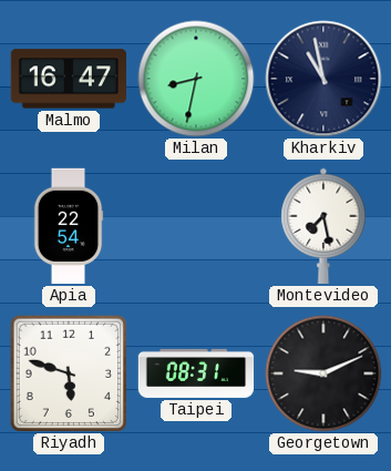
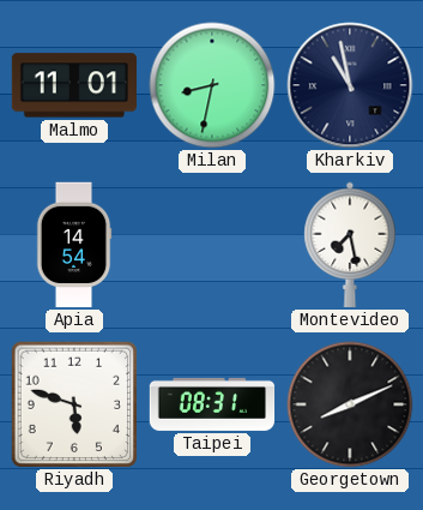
Malmo: 16:47 -> 11:01
Apia: 22:54 -> 14:54
Georgetown: 9:11 -> 8:11
